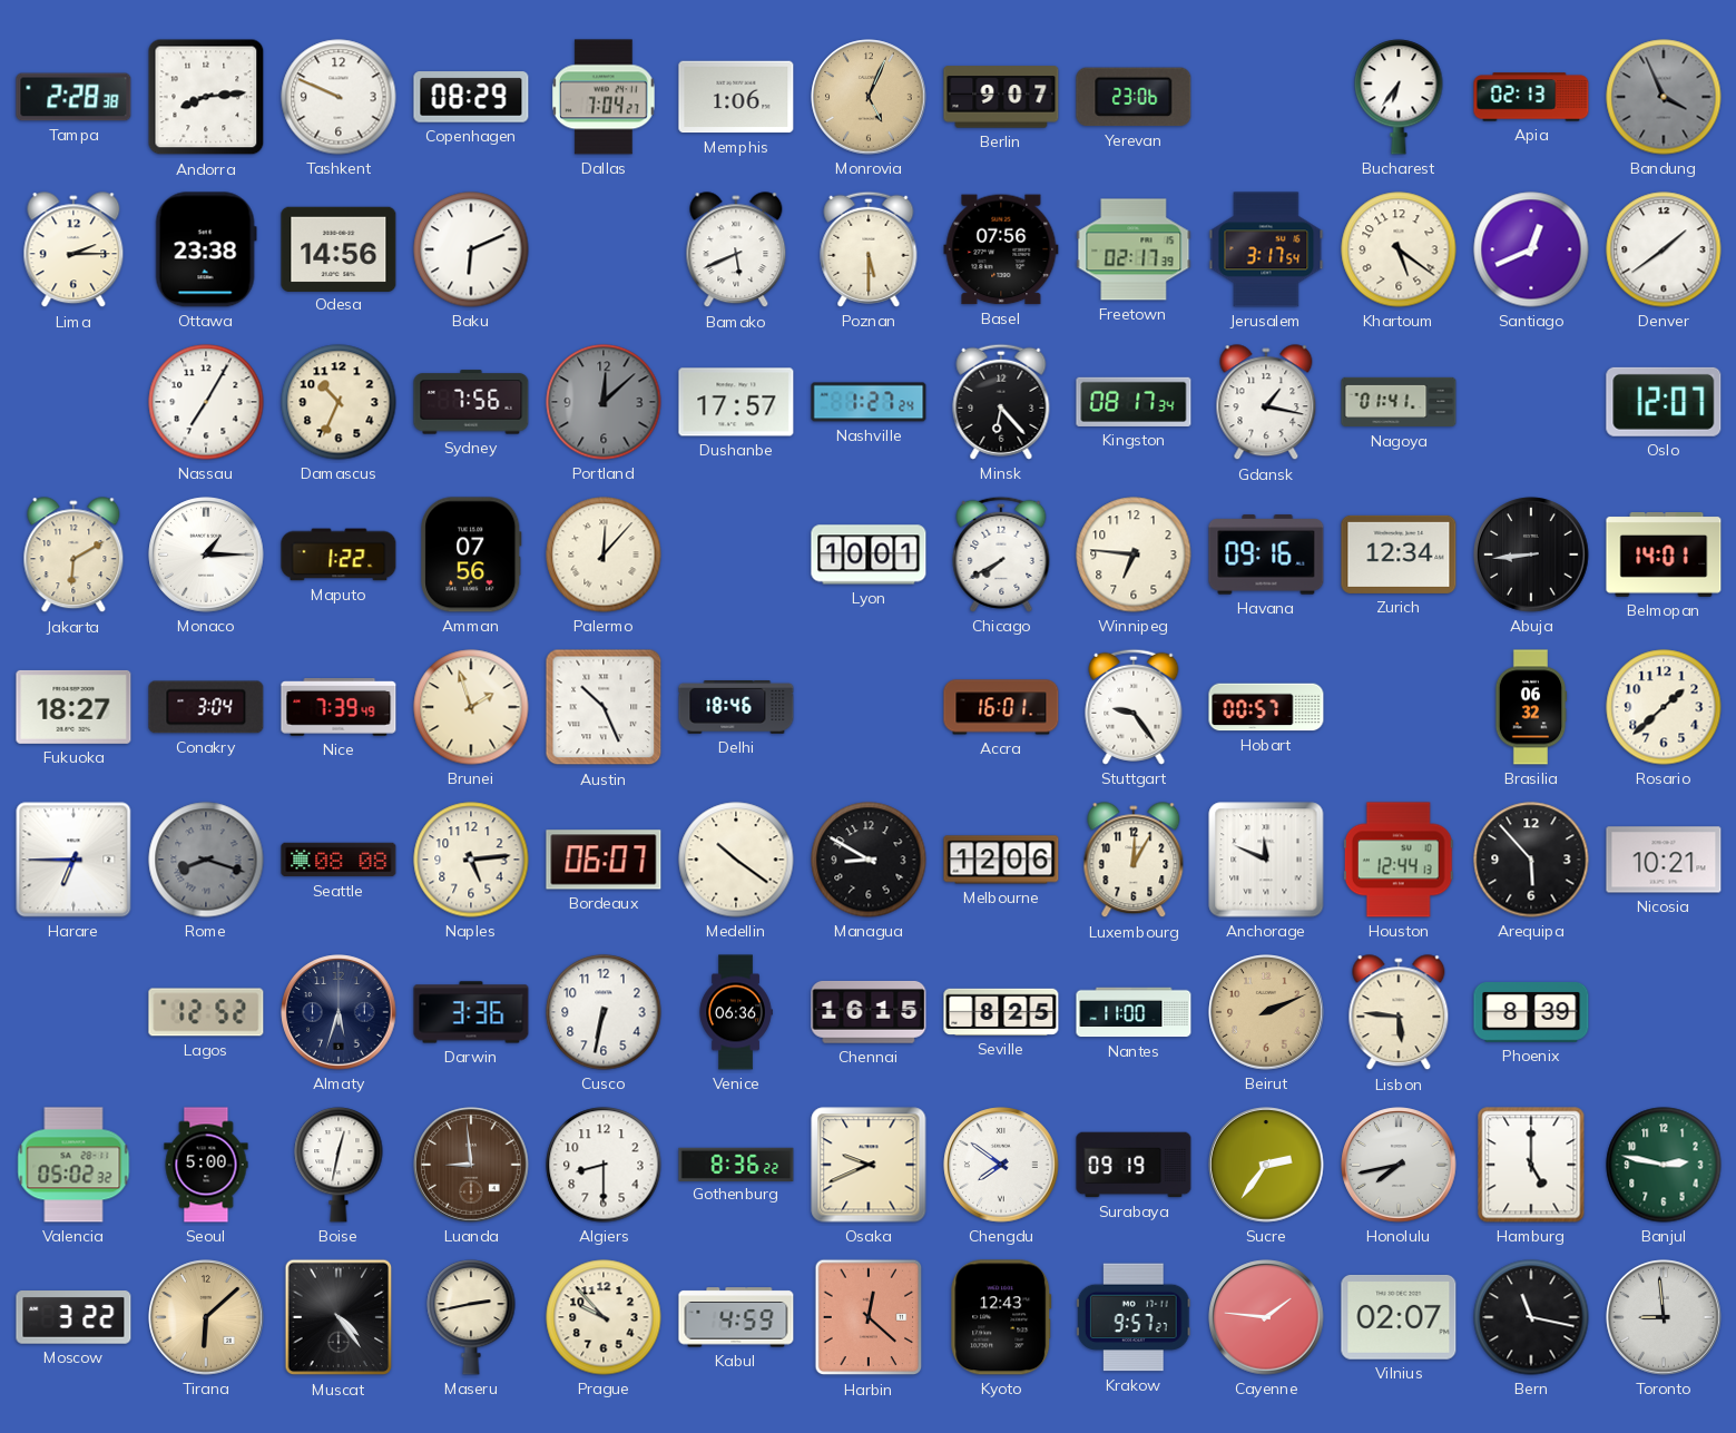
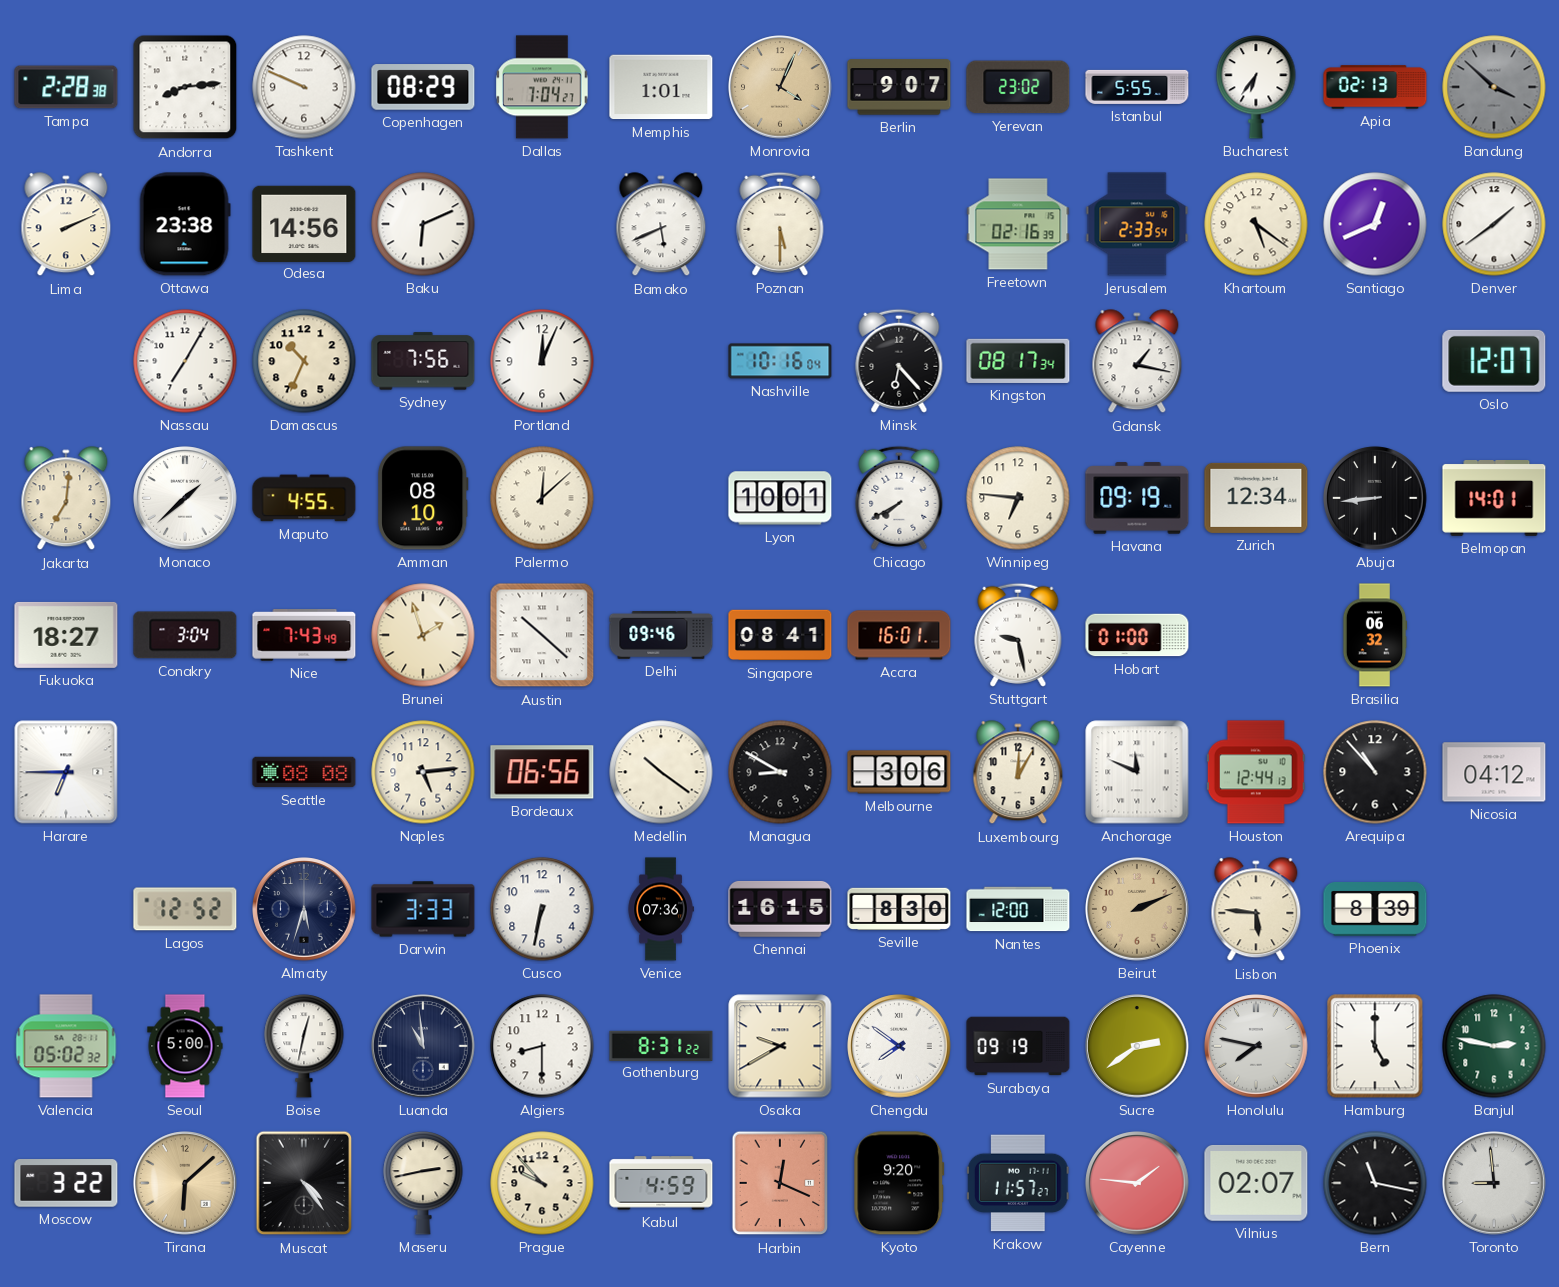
Memphis: 1:06 -> 1:01
Monrovia: 5:04 -> 4:04
Yerevan: 23:06 -> 23:02
Istanbul: none -> 5:55
Bandung: 3:56 -> 3:52
Lima: 2:15 -> 2:11
Basel: 07:56 -> none
Freetown: 02:17 -> 02:16
Jerusalem: 3:17 -> 2:33
Portland: 12:08 -> 12:04
Portland dial: grey -> white
Dushanbe: 17:57 -> none
Nashville: 1:27 -> 10:16
Nagoya: 01:41 -> none
Jakarta: 6:10 -> 7:01
Monaco: 1:15 -> 1:38
Maputo: 1:22 -> 4:55
Amman: 07:56 -> 08:10
Palermo: 12:07 -> 12:08
Havana: 09:16 -> 09:19
Nice: 7:39 -> 7:43
Austin: 10:26 -> 10:22
Delhi: 18:46 -> 09:46
Singapore: none -> 08:41
Stuttgart: 9:24 -> 9:28
Hobart: 00:57 -> 01:00
Rosario: 1:38 -> none
Rome: 8:18 -> none
Bordeaux: 06:07 -> 06:56
Melbourne: 12:06 -> 3:06
Arequipa: 5:53 -> 10:53
Nicosia: 10:21 -> 04:12
Darwin: 3:36 -> 3:33
Venice: 06:36 -> 07:36
Seville: 8:25 -> 8:30
Nantes: 11:00 -> 12:00
Luanda: 8:59 -> 10:59
Luanda dial: brown -> navy
Gothenburg: 8:36 -> 8:31
Osaka: 9:41 -> 9:40
Sucre: 2:36 -> 2:39
Honolulu: 7:43 -> 7:47
Harbin: 12:22 -> 12:19
Kyoto: 12:43 -> 9:20
Krakow: 9:57 -> 11:57
